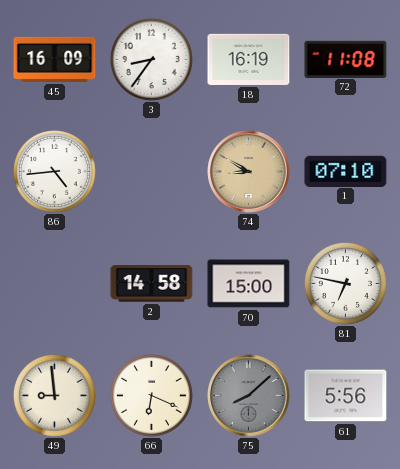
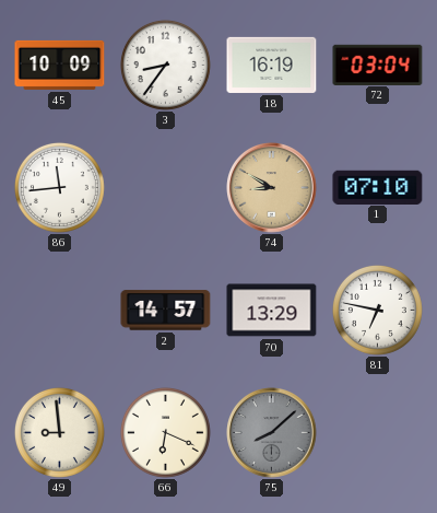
45: 16:09 -> 10:09
72: 11:08 -> 03:04
86: 4:44 -> 11:44
2: 14:58 -> 14:57
70: 15:00 -> 13:29
61: 5:56 -> none
